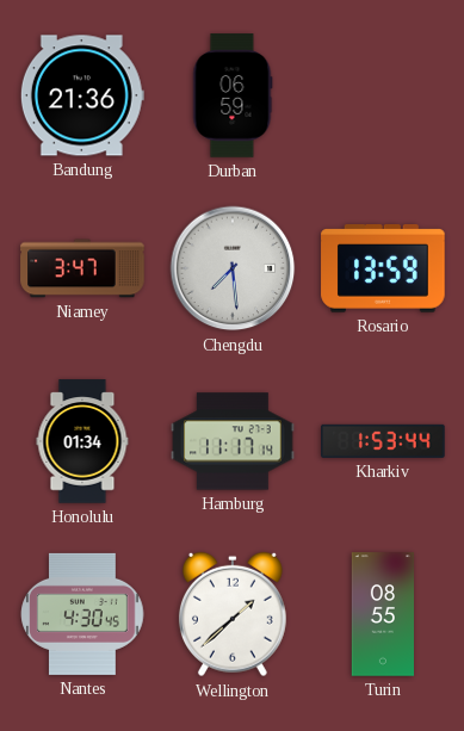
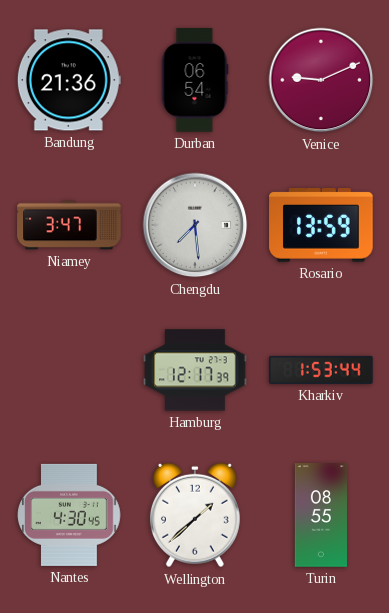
Durban: 06:59 -> 06:54
Venice: none -> 9:11
Honolulu: 01:34 -> none
Hamburg: 11:17 -> 12:17
